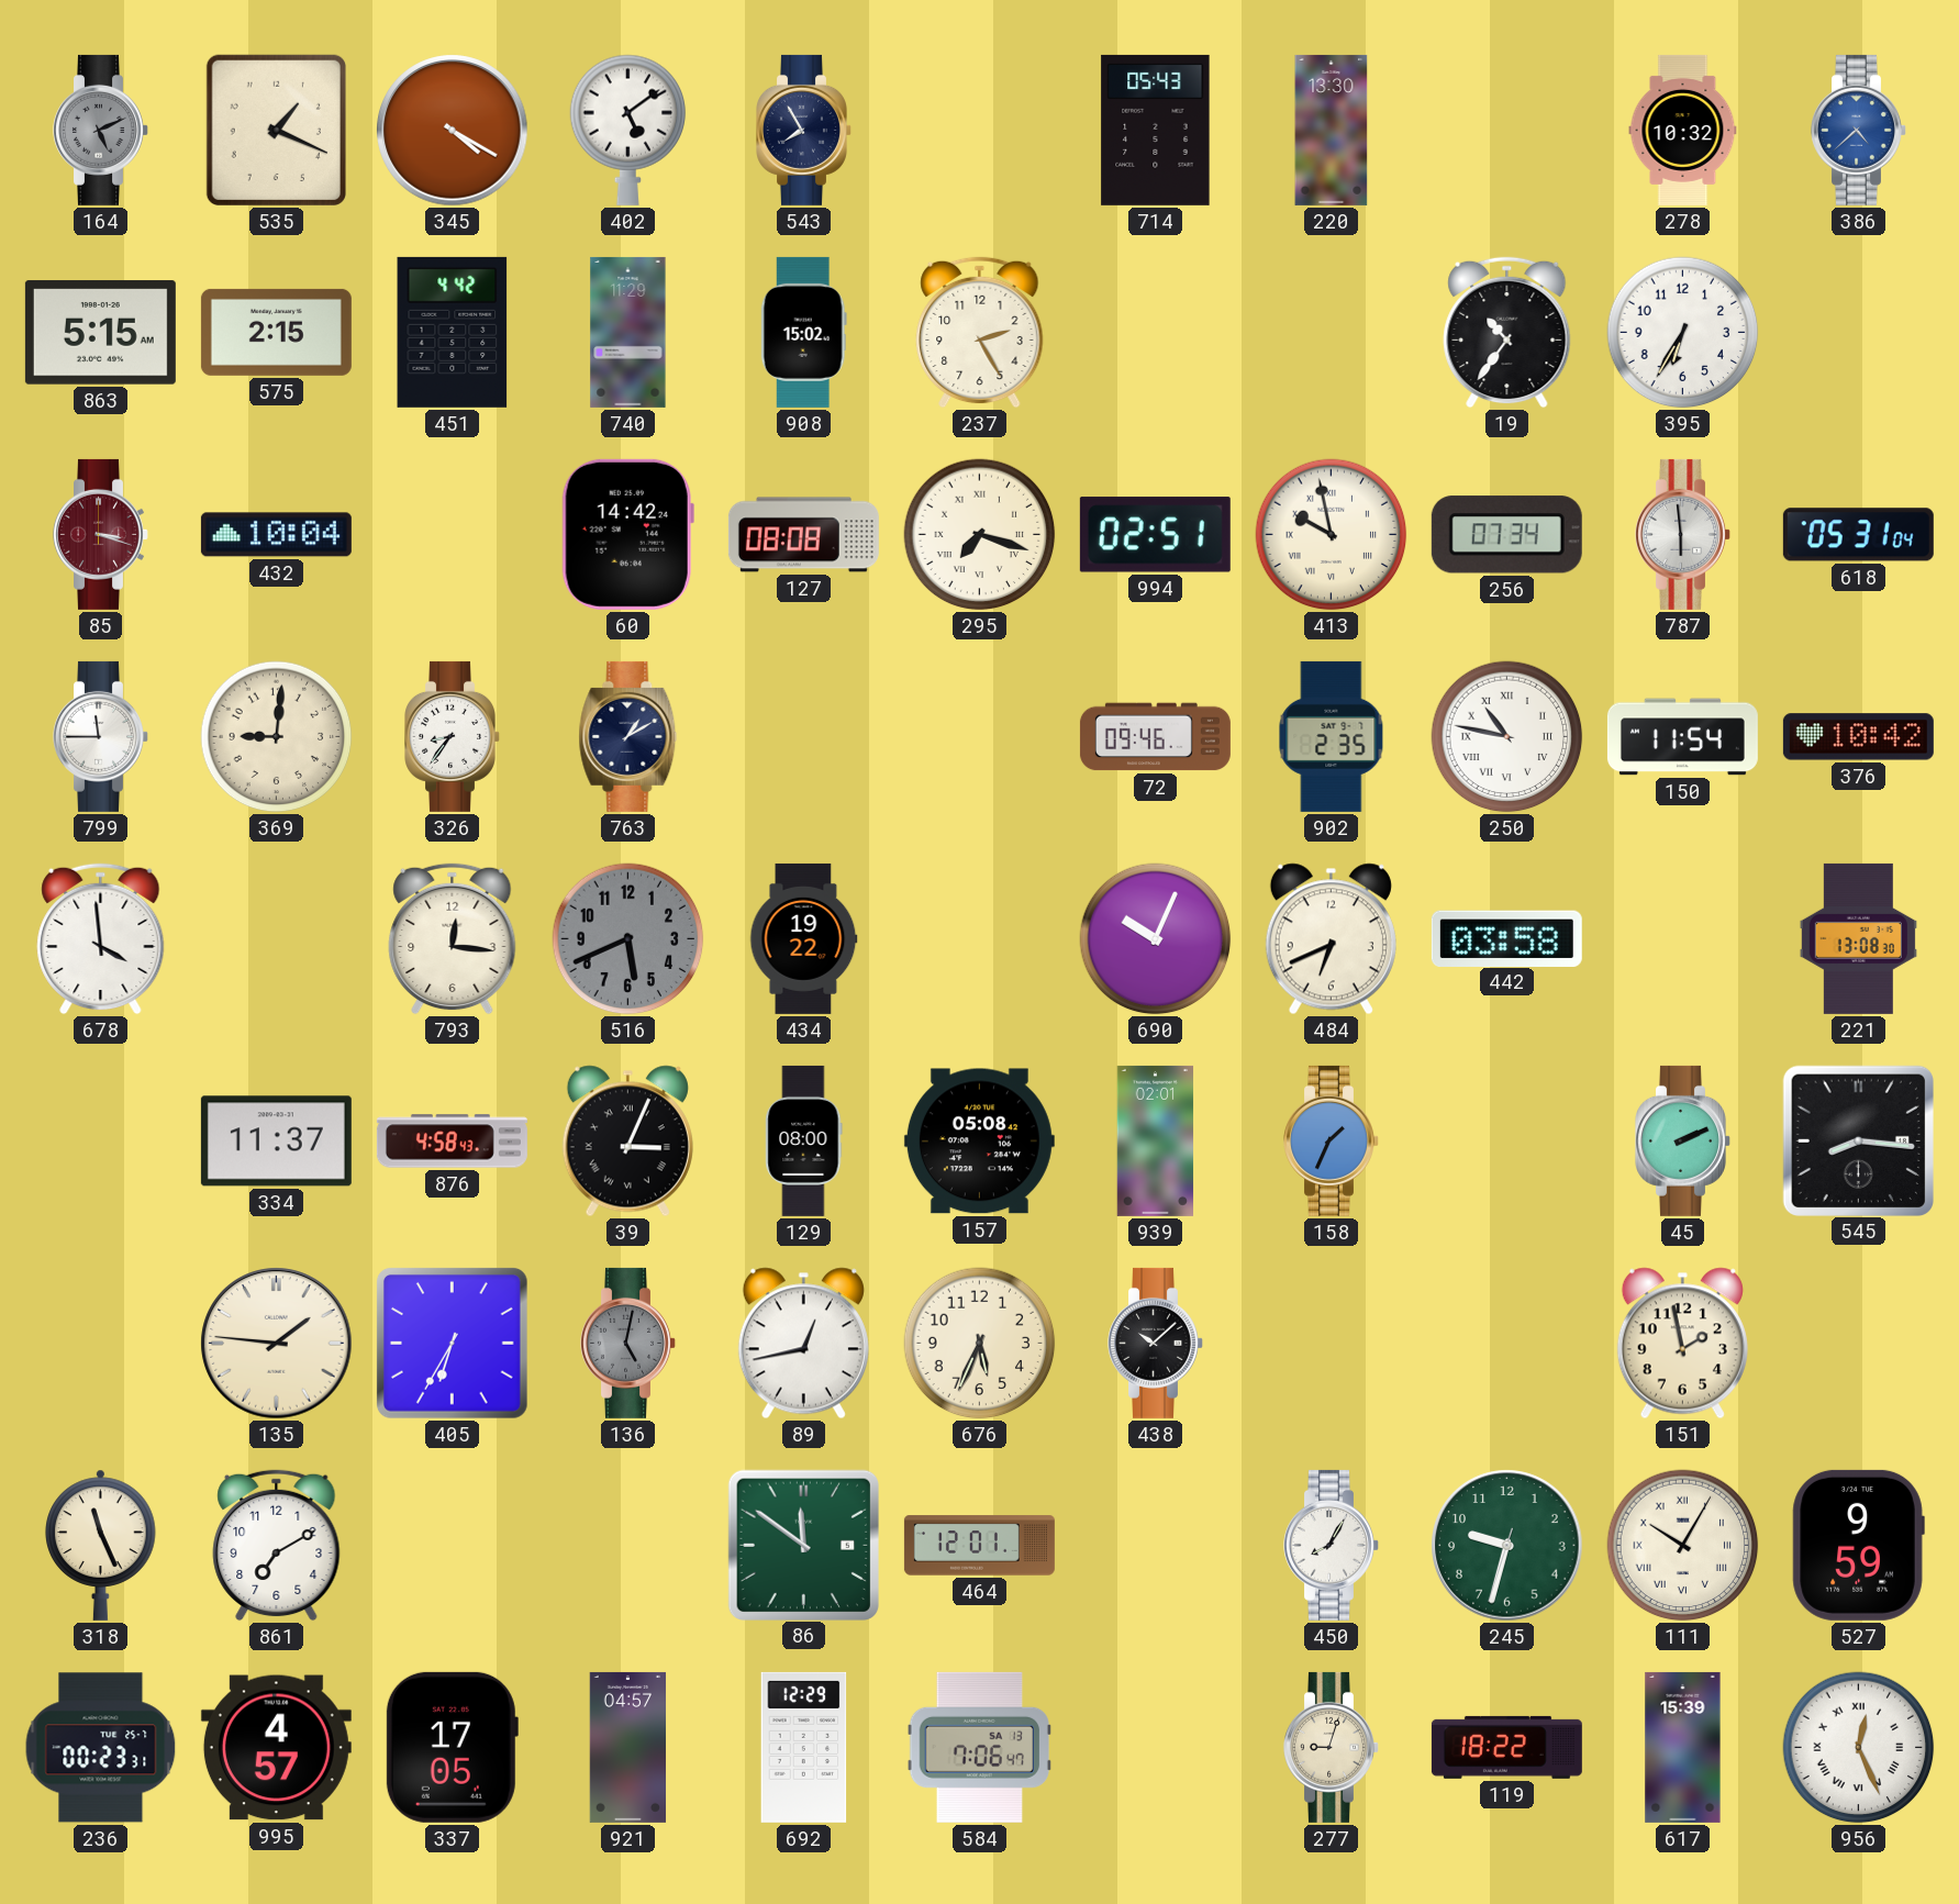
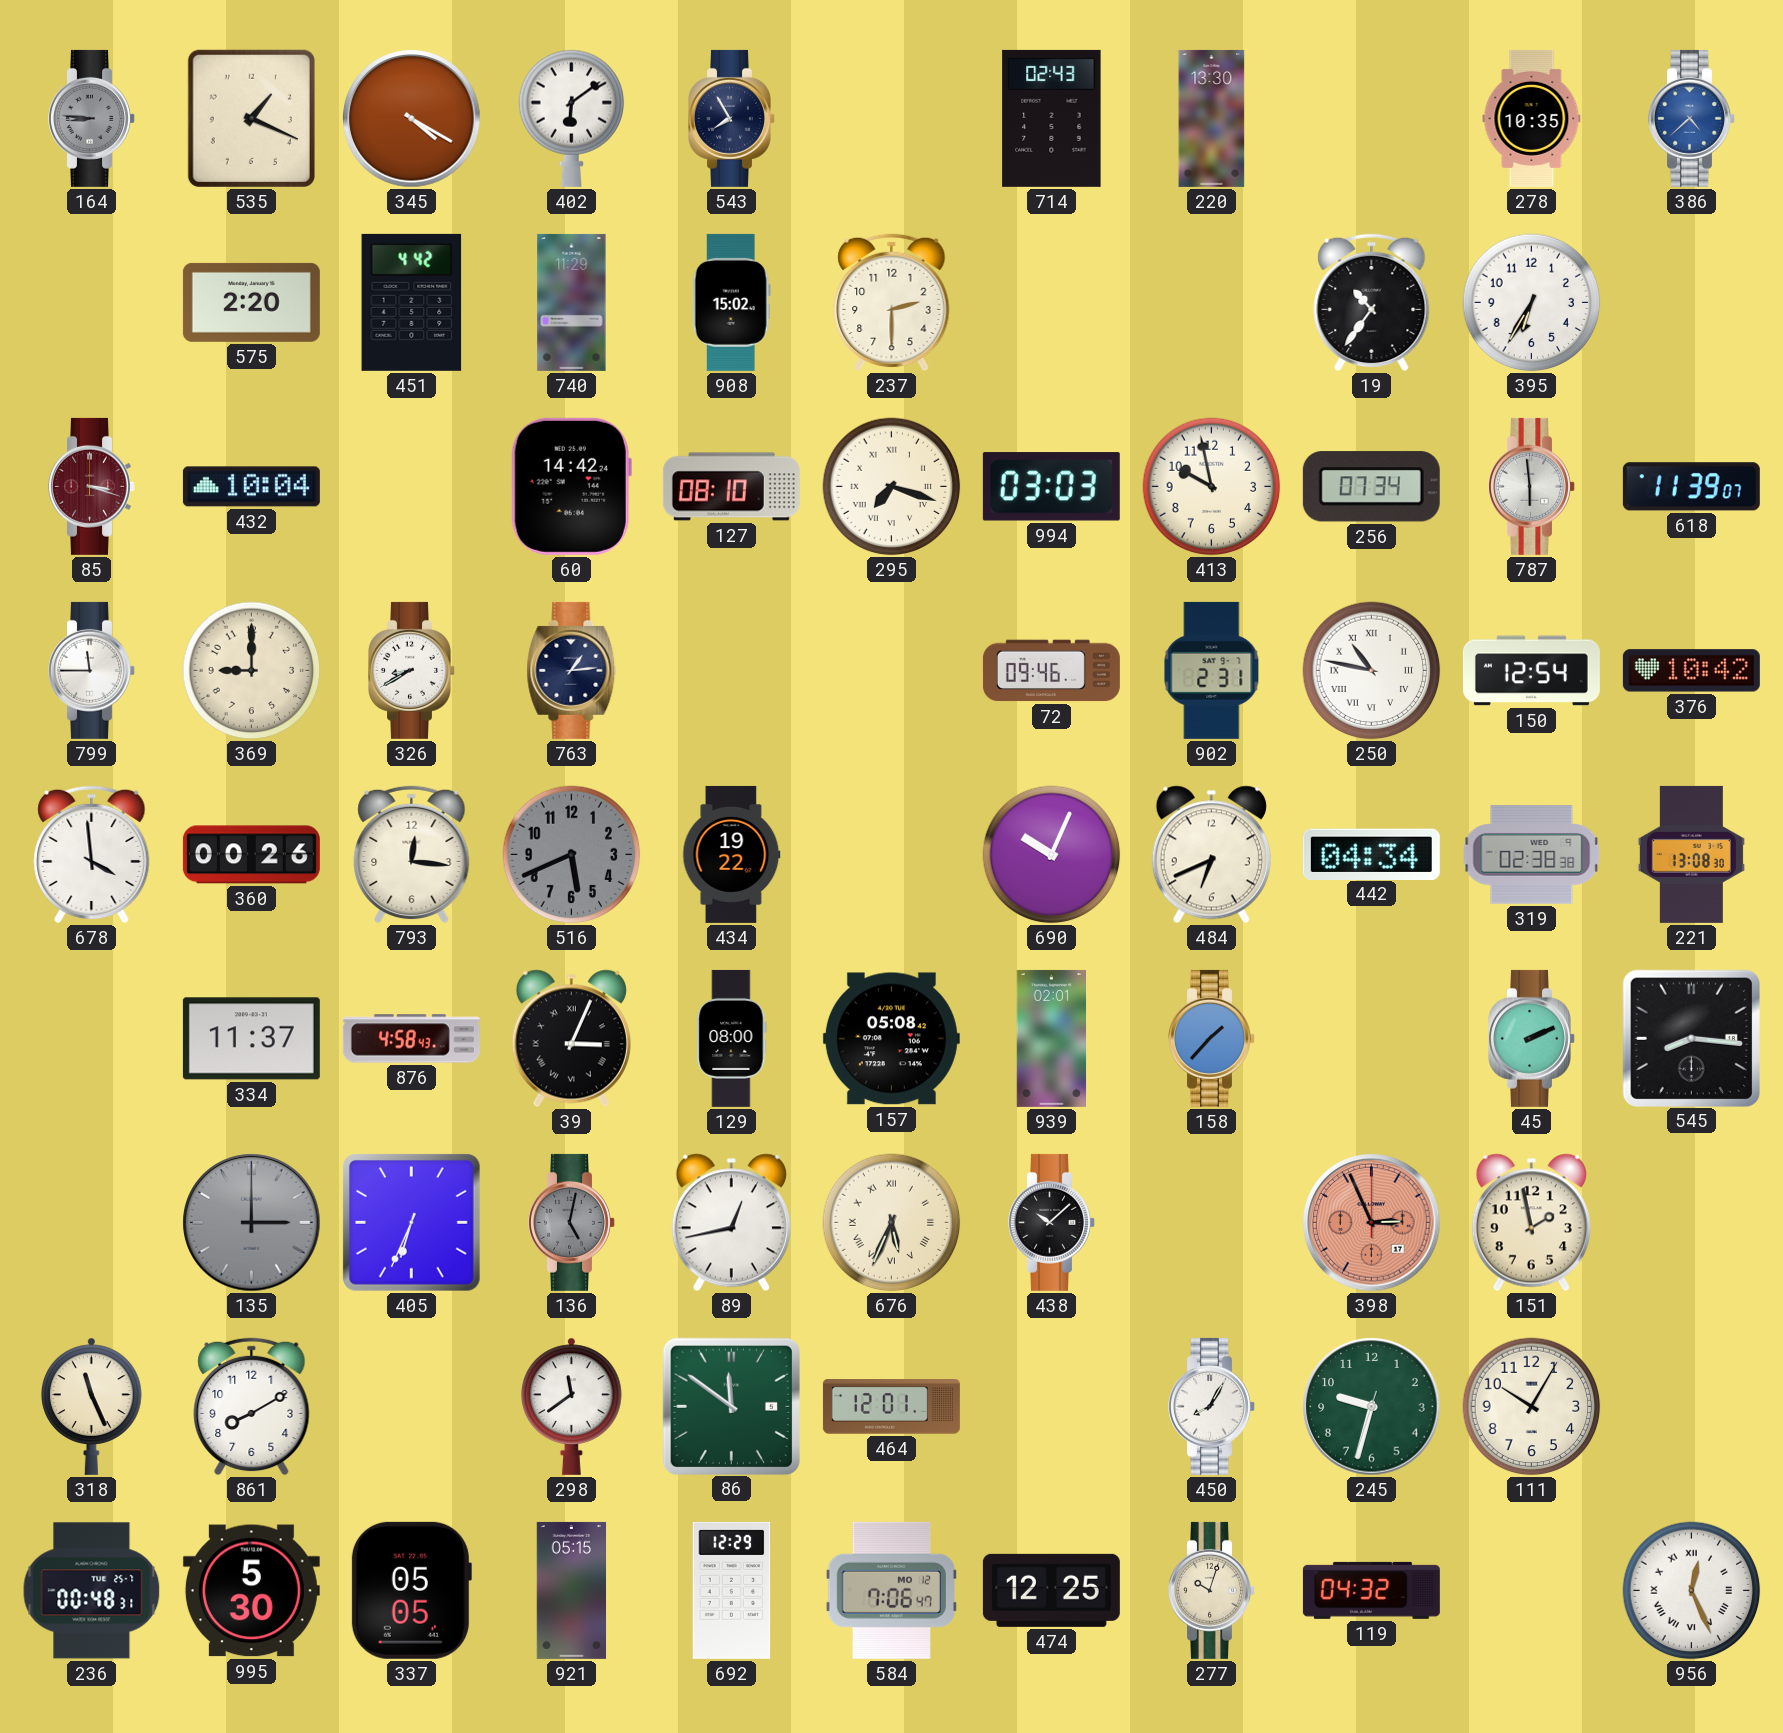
164: 5:11 -> 8:46
402: 5:09 -> 6:09
714: 05:43 -> 02:43
278: 10:32 -> 10:35
863: 5:15 -> none
575: 2:15 -> 2:20
237: 2:25 -> 2:30
127: 08:08 -> 08:10
994: 02:51 -> 03:03
413 numerals: Roman -> Arabic
618: 05:31 -> 11:39
369: 9:01 -> 9:00
326: 8:36 -> 8:40
763: 1:10 -> 1:14
902: 2:35 -> 2:31
150: 11:54 -> 12:54
360: none -> 00:26
442: 03:58 -> 04:34
319: none -> 02:38
158: 1:34 -> 1:37
135: 1:46 -> 3:00
135 dial: cream -> grey
405: 6:35 -> 6:34
676 numerals: Arabic -> Roman
398: none -> 2:56
861: 7:10 -> 8:10
298: none -> 11:39
111 numerals: Roman -> Arabic
527: 9:59 -> none
236: 00:23 -> 00:48
995: 4:57 -> 5:30
337: 17:05 -> 05:05
921: 04:57 -> 05:15
584 date: SA 13 -> MO 12
474: none -> 12:25
277: 9:03 -> 10:03
119: 18:22 -> 04:32
617: 15:39 -> none
